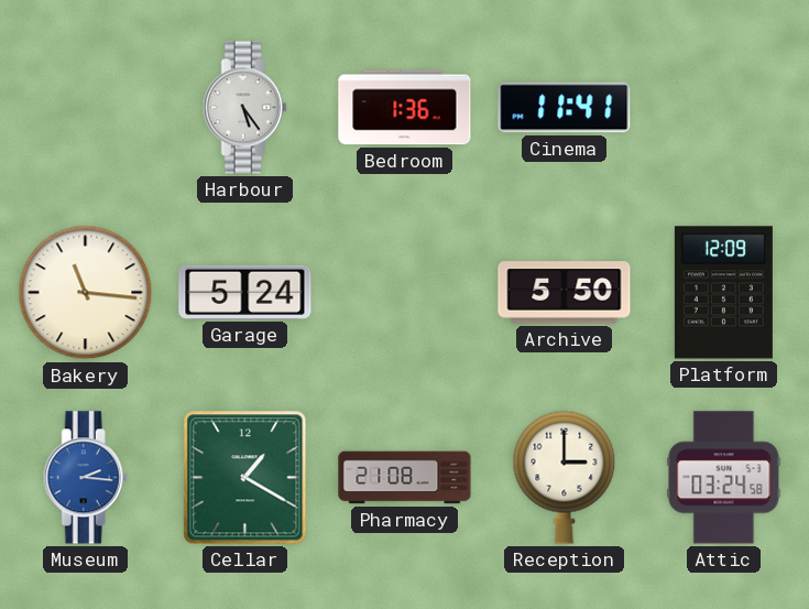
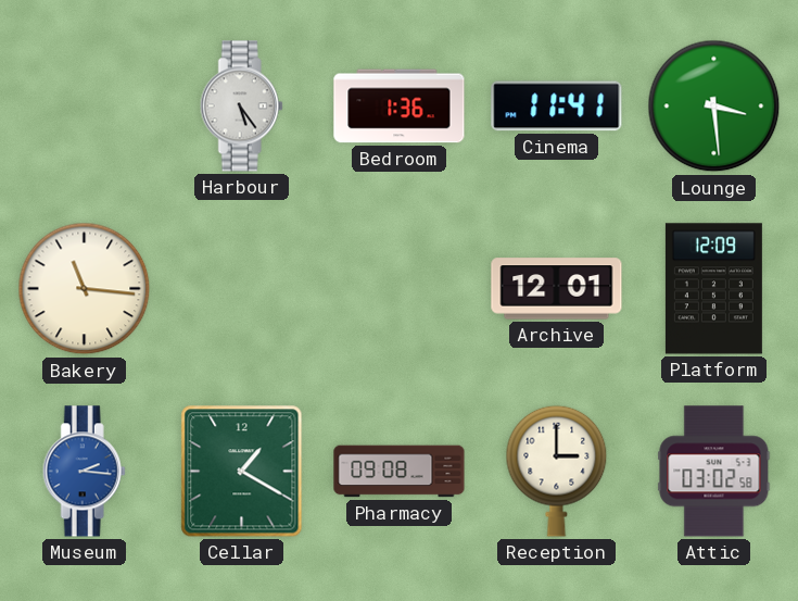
Lounge: none -> 3:29
Garage: 5:24 -> none
Archive: 5:50 -> 12:01
Pharmacy: 21:08 -> 09:08
Attic: 03:24 -> 03:02
